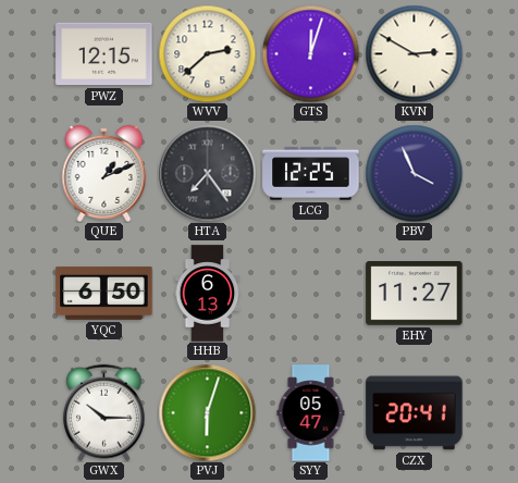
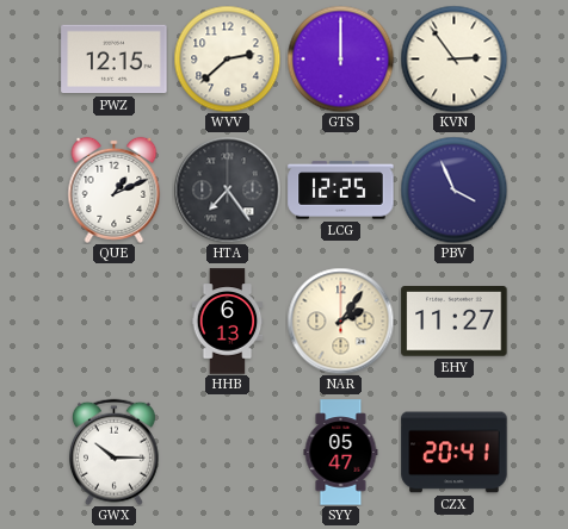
GTS: 12:03 -> 12:00
KVN: 2:50 -> 2:54
YQC: 6:50 -> none
NAR: none -> 2:06
PVJ: 6:03 -> none
